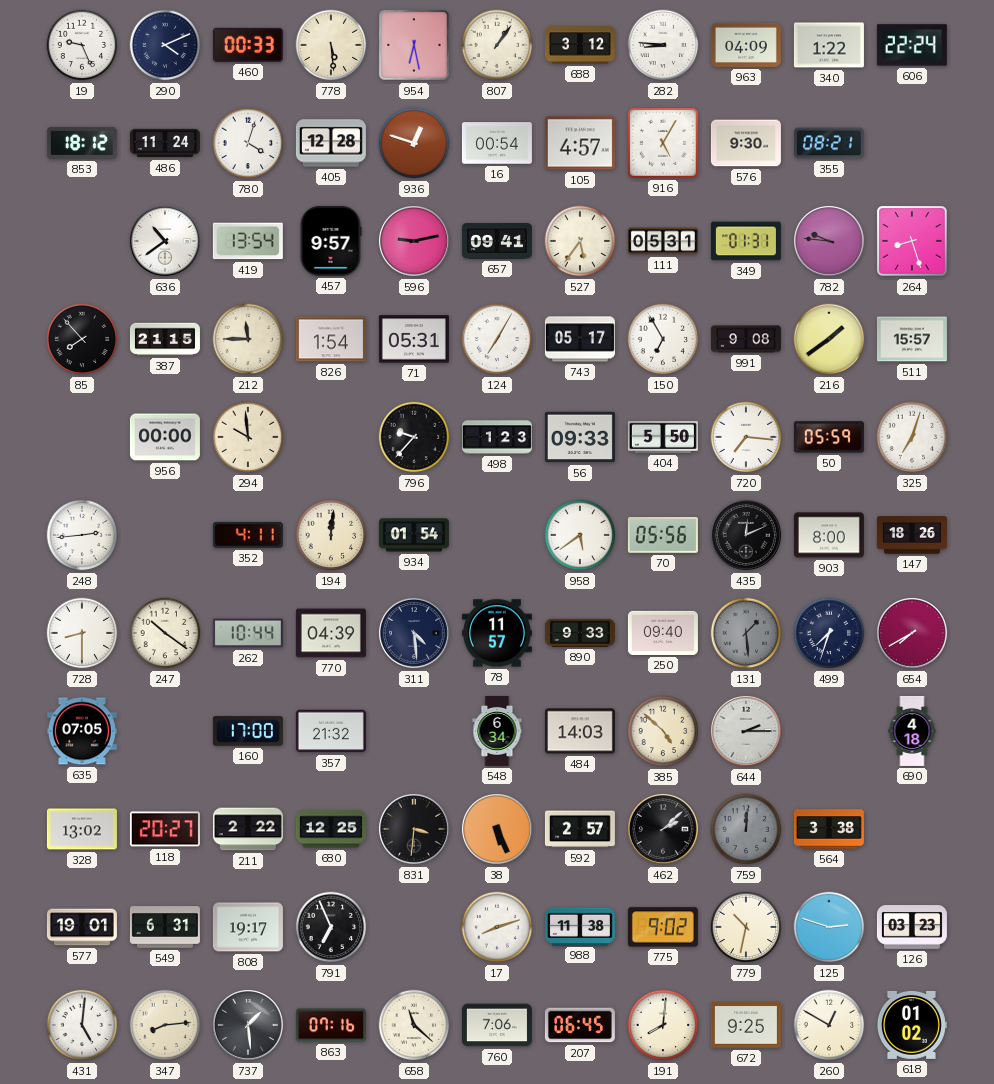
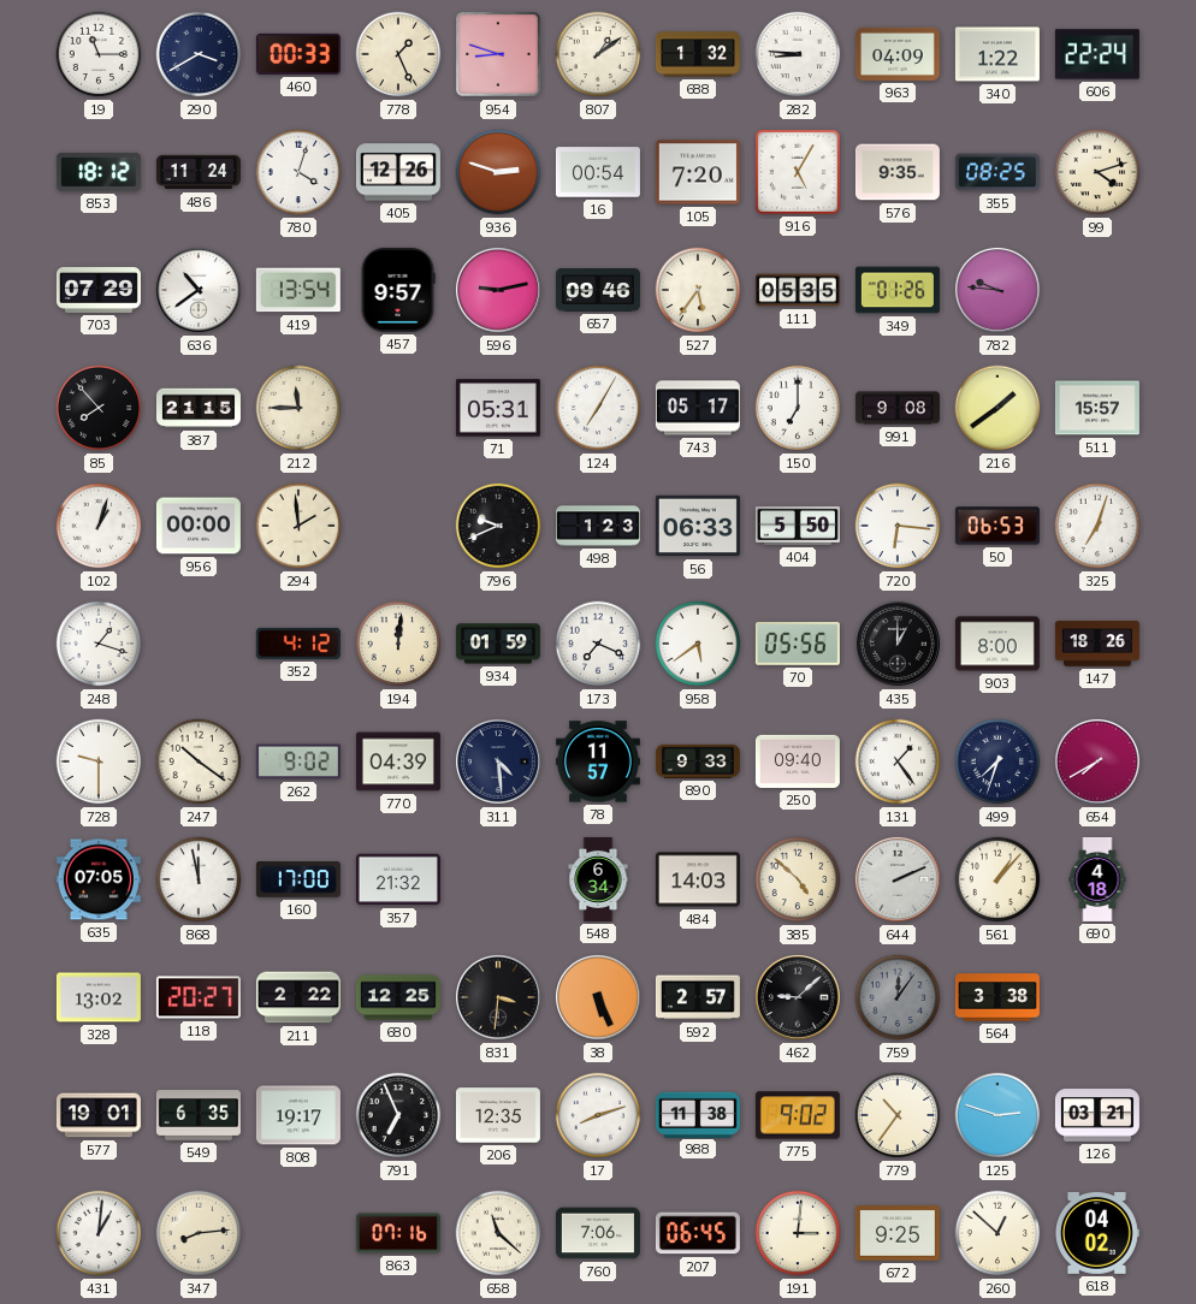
19: 9:26 -> 11:15
290: 4:11 -> 3:40
778: 5:29 -> 1:26
954: 6:28 -> 8:48
807: 1:06 -> 1:09
688: 3:12 -> 1:32
405: 12:28 -> 12:26
936: 12:48 -> 2:48
105: 4:57 -> 7:20
576: 9:30 -> 9:35
355: 08:21 -> 08:25
99: none -> 4:12
703: none -> 07:29
657: 09:41 -> 09:46
111: 05:31 -> 05:35
349: 01:31 -> 01:26
264: 8:27 -> none
826: 1:54 -> none
150: 6:55 -> 7:00
102: none -> 1:03
294: 9:59 -> 1:59
796: 9:37 -> 9:41
56: 09:33 -> 06:33
720: 7:16 -> 6:16
50: 05:59 -> 06:53
248: 2:44 -> 1:18
352: 4:11 -> 4:12
934: 01:54 -> 01:59
173: none -> 7:19
435: 12:11 -> 1:00
728: 8:30 -> 9:30
262: 10:44 -> 9:02
131: 1:29 -> 1:24
131 dial: grey -> white
868: none -> 11:58
644: 2:15 -> 2:11
561: none -> 1:07
462: 2:08 -> 9:08
759: 12:01 -> 12:06
549: 6:31 -> 6:35
206: none -> 12:35
779: 10:32 -> 10:36
126: 03:23 -> 03:21
431: 5:01 -> 1:01
737: 1:29 -> none
191: 8:01 -> 3:01
260: 12:50 -> 12:52
618: 01:02 -> 04:02
